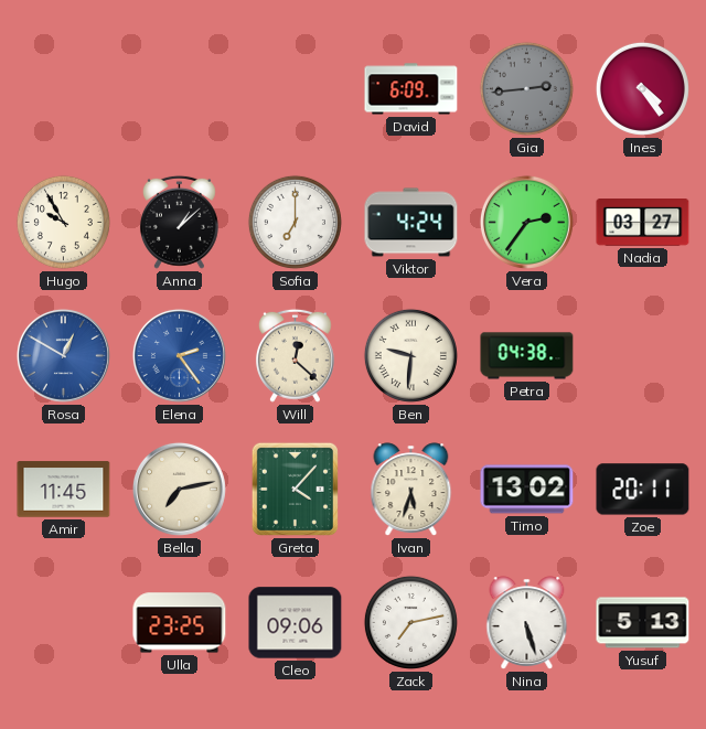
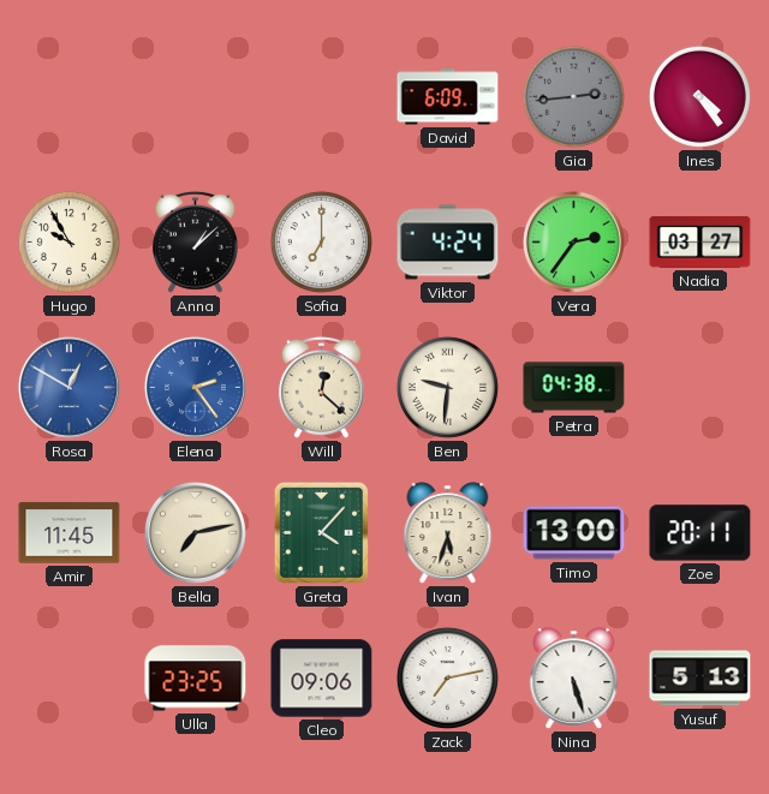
Timo: 13:02 -> 13:00
